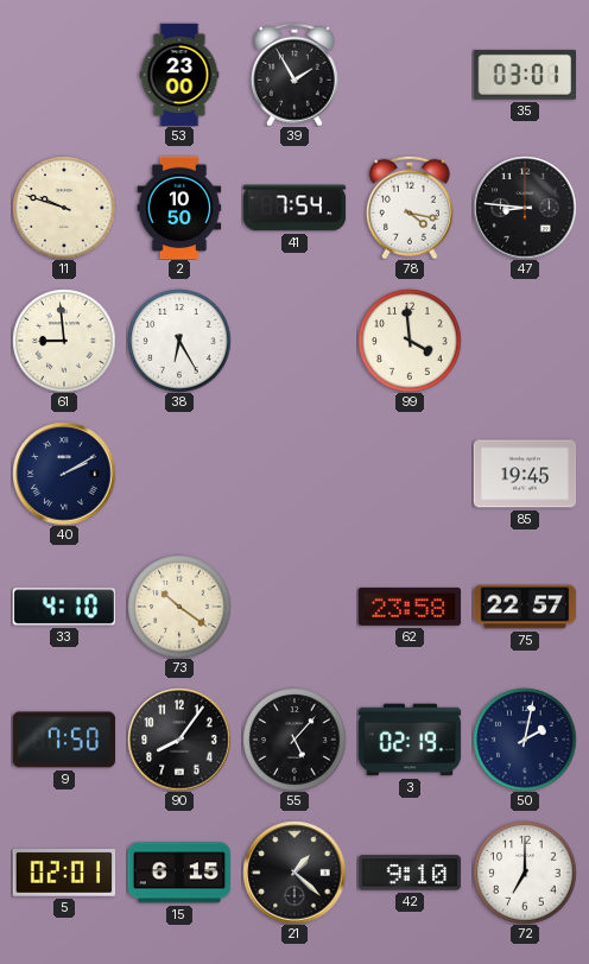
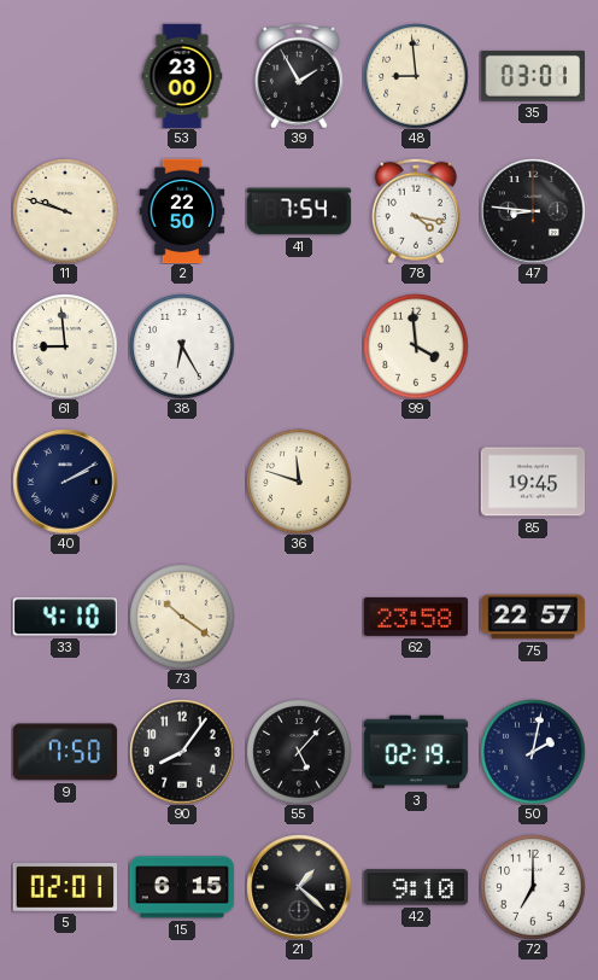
48: none -> 8:59
2: 10:50 -> 22:50
36: none -> 11:48
